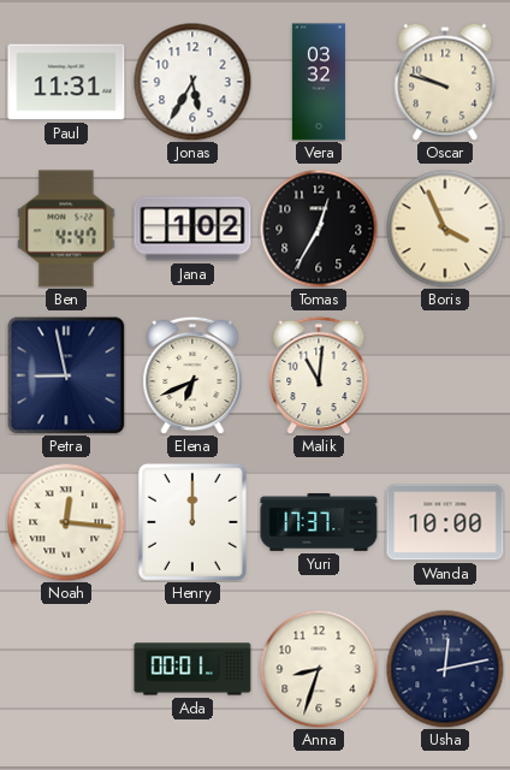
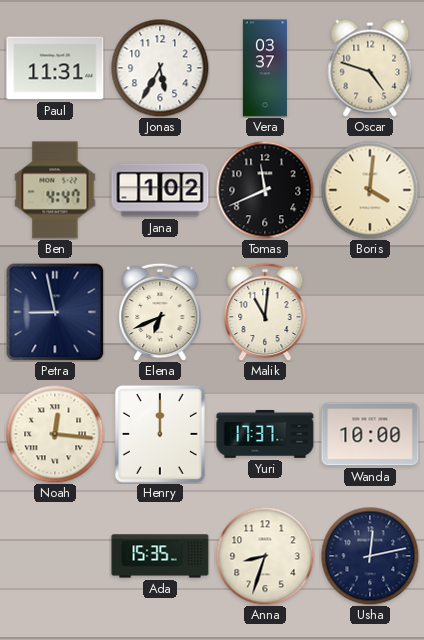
Vera: 03:32 -> 03:37
Oscar: 9:48 -> 4:48
Tomas: 12:35 -> 11:41
Boris: 3:56 -> 4:01
Ada: 00:01 -> 15:35
